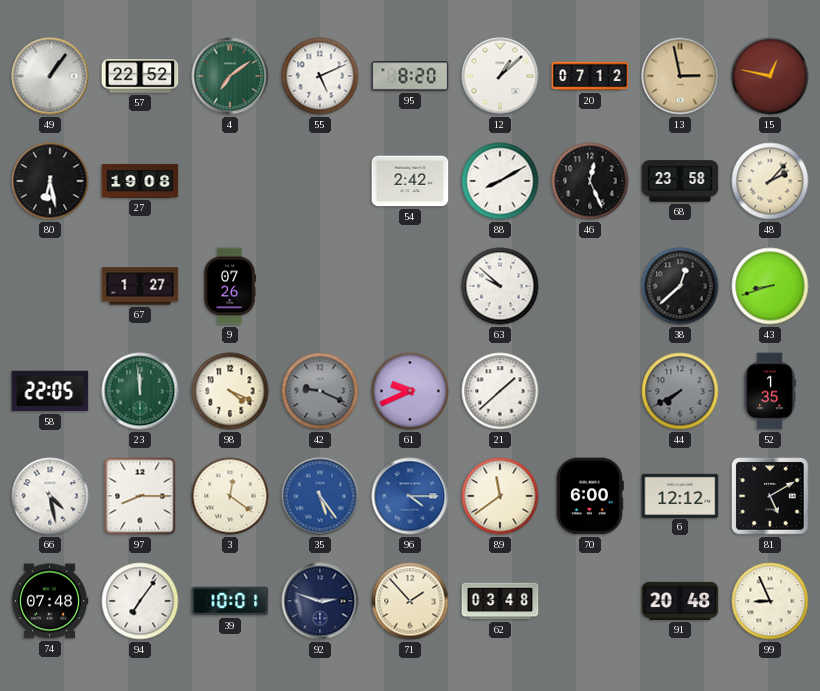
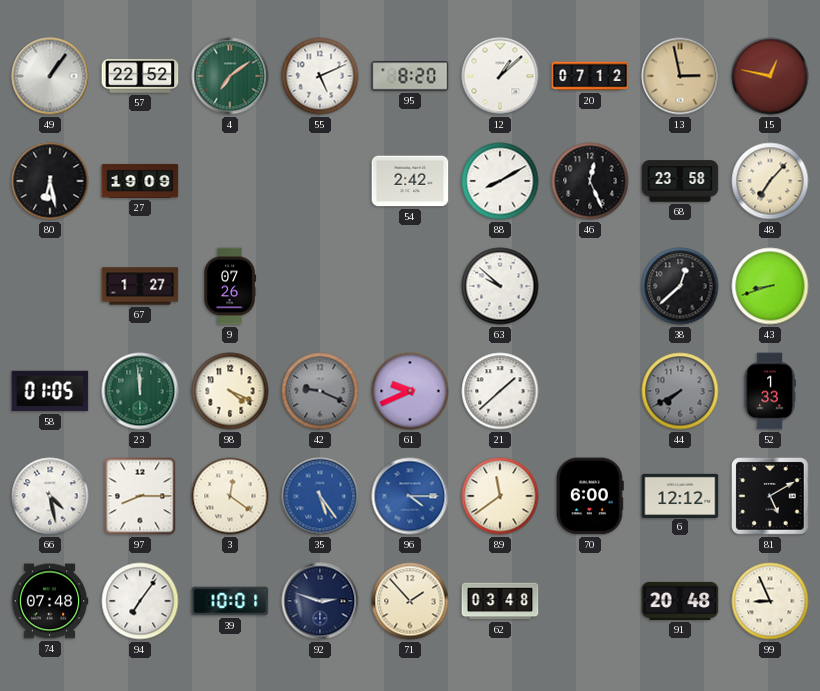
27: 19:08 -> 19:09
48: 2:07 -> 7:07
58: 22:05 -> 01:05
52: 1:35 -> 1:33
